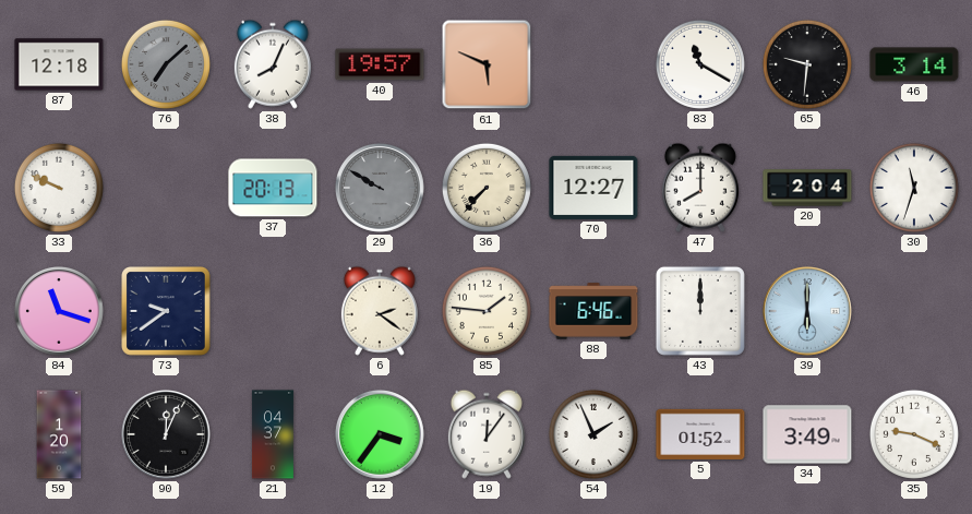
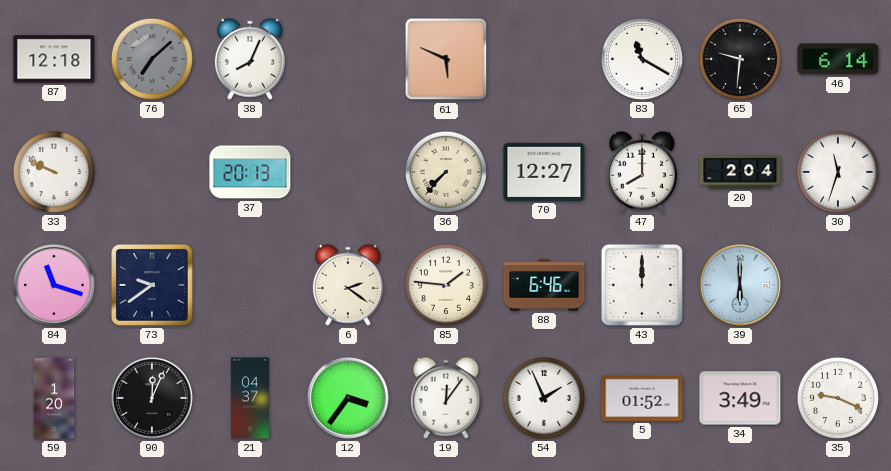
40: 19:57 -> none
46: 3:14 -> 6:14
29: 9:50 -> none
